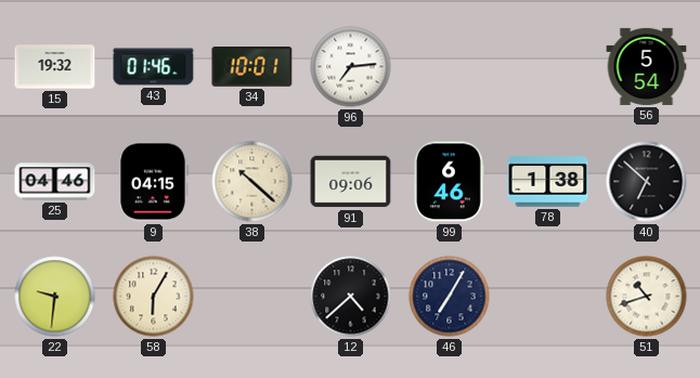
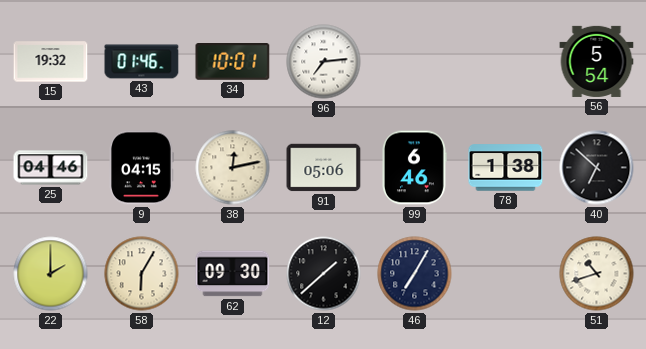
38: 10:22 -> 12:13
91: 09:06 -> 05:06
22: 9:31 -> 2:00
62: none -> 09:30
12: 4:38 -> 1:38
